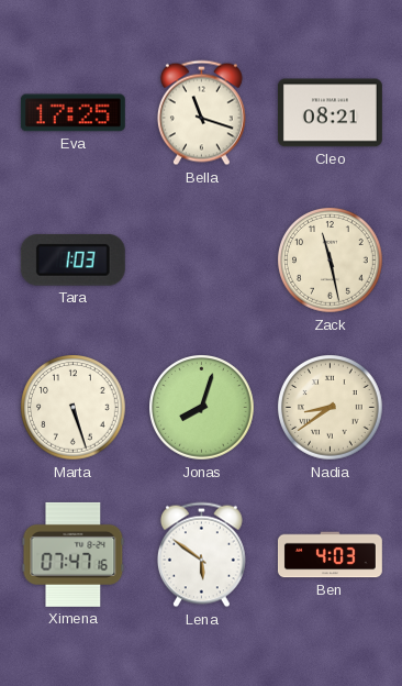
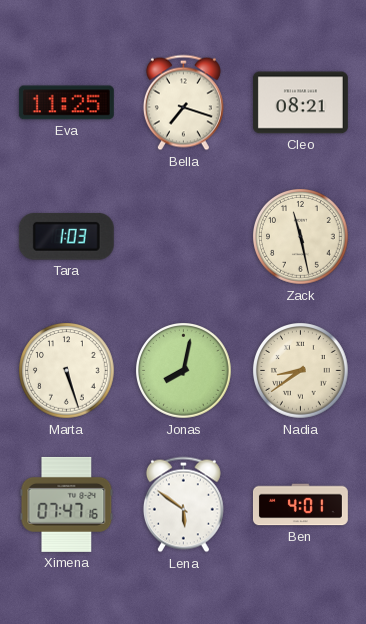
Eva: 17:25 -> 11:25
Bella: 11:18 -> 7:18
Jonas: 8:03 -> 8:02
Ben: 4:03 -> 4:01
